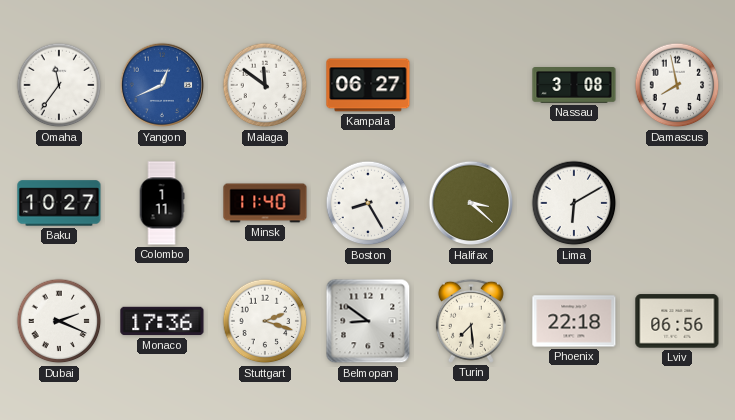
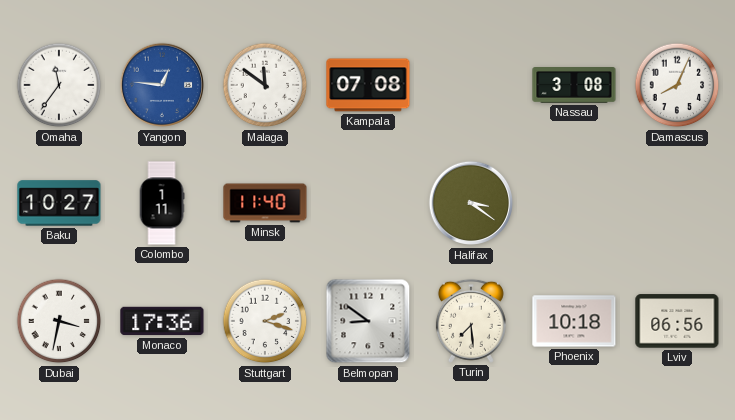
Yangon: 12:41 -> 12:46
Kampala: 06:27 -> 07:08
Damascus: 7:58 -> 8:04
Boston: 8:25 -> none
Halifax: 3:22 -> 3:21
Lima: 6:10 -> none
Dubai: 2:19 -> 3:32
Phoenix: 22:18 -> 10:18
